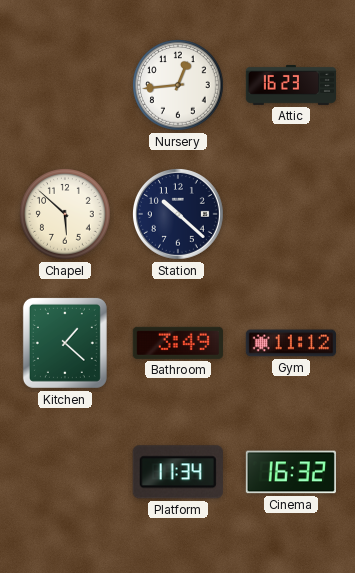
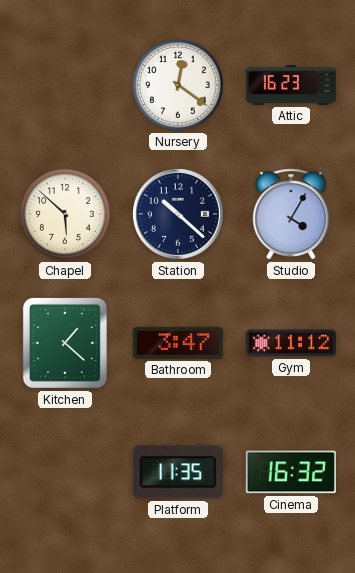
Nursery: 12:44 -> 12:21
Studio: none -> 4:05
Bathroom: 3:49 -> 3:47
Platform: 11:34 -> 11:35
